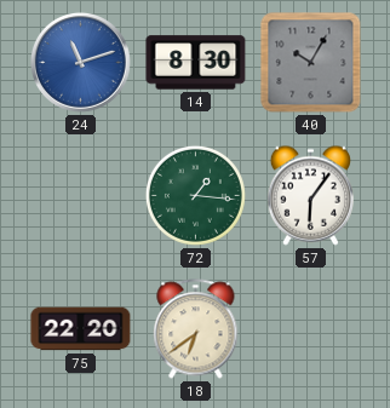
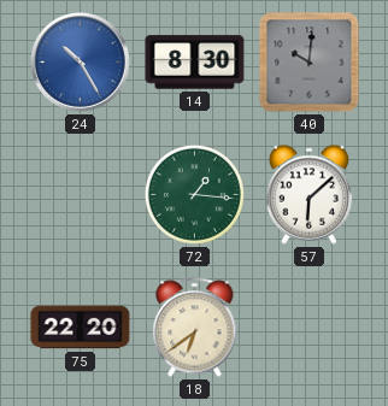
24: 11:12 -> 10:25
40: 10:05 -> 10:01
57: 6:06 -> 6:08
